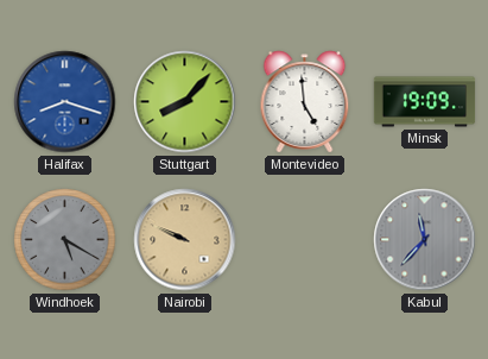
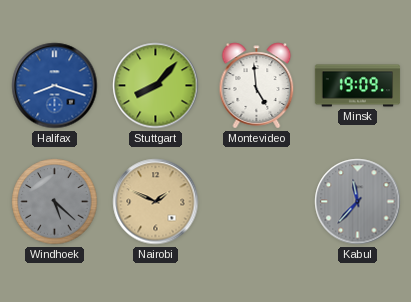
Windhoek: 5:20 -> 5:22
Nairobi: 9:49 -> 1:49
